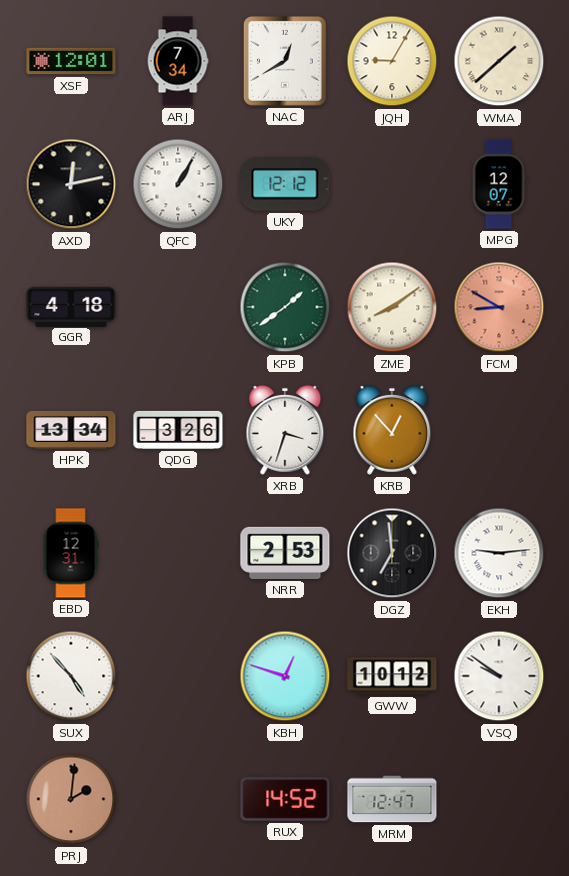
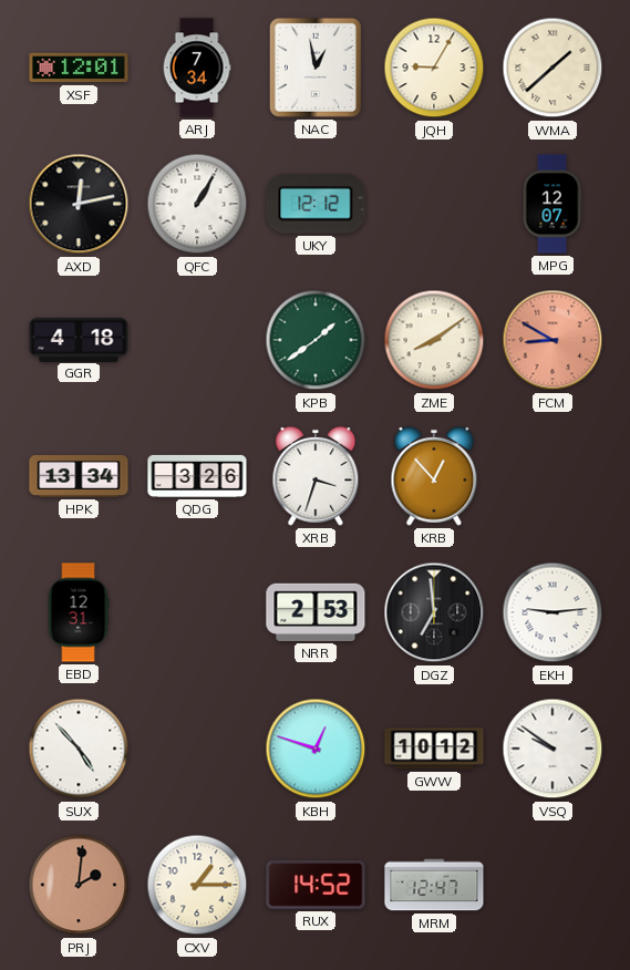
NAC: 12:40 -> 12:58
CXV: none -> 1:15
